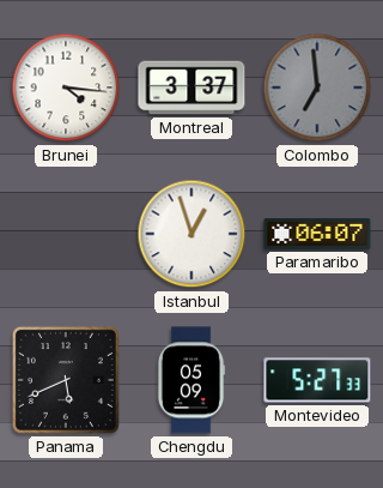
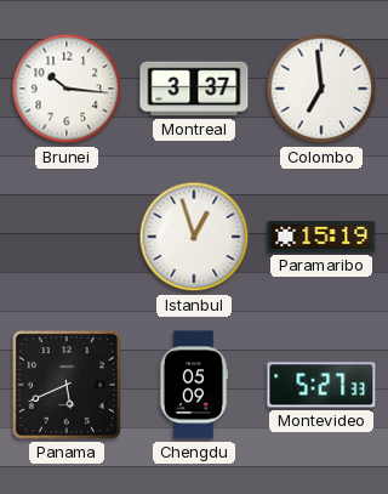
Brunei: 4:16 -> 10:16
Colombo dial: grey -> white
Paramaribo: 06:07 -> 15:19
